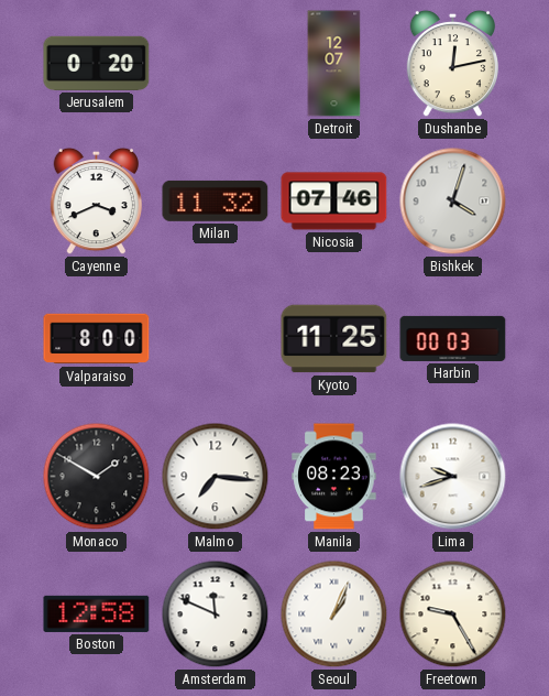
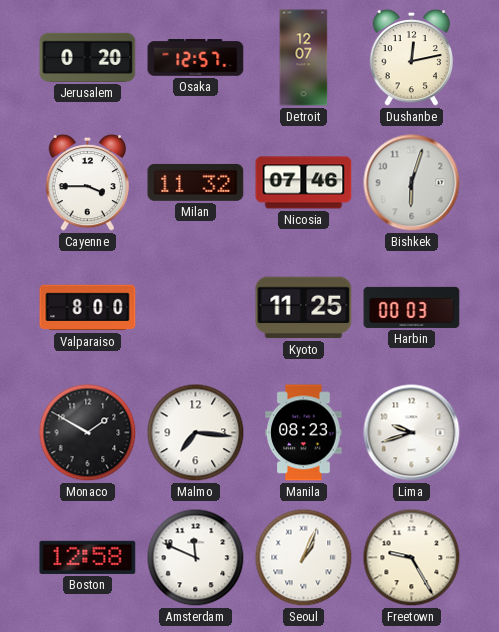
Osaka: none -> 12:57
Cayenne: 3:41 -> 3:45
Bishkek: 4:03 -> 6:03
